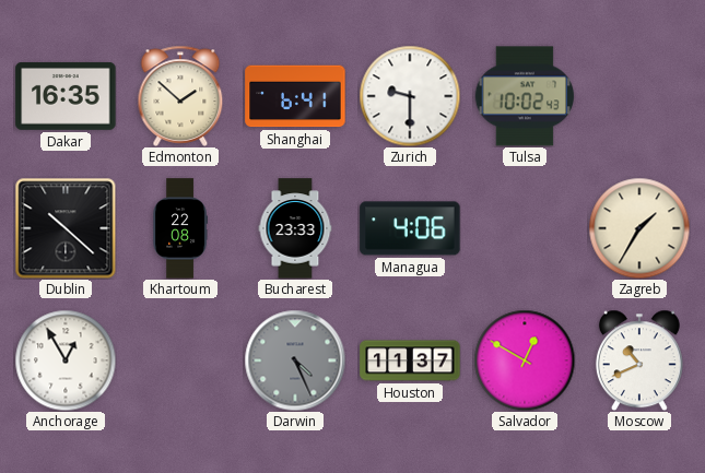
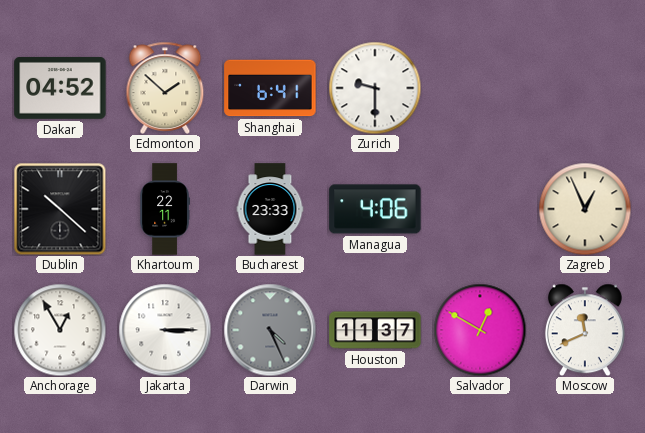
Dakar: 16:35 -> 04:52
Tulsa: 10:02 -> none
Khartoum: 22:08 -> 22:11
Zagreb: 1:35 -> 12:56
Jakarta: none -> 3:15
Moscow: 10:41 -> 11:41
